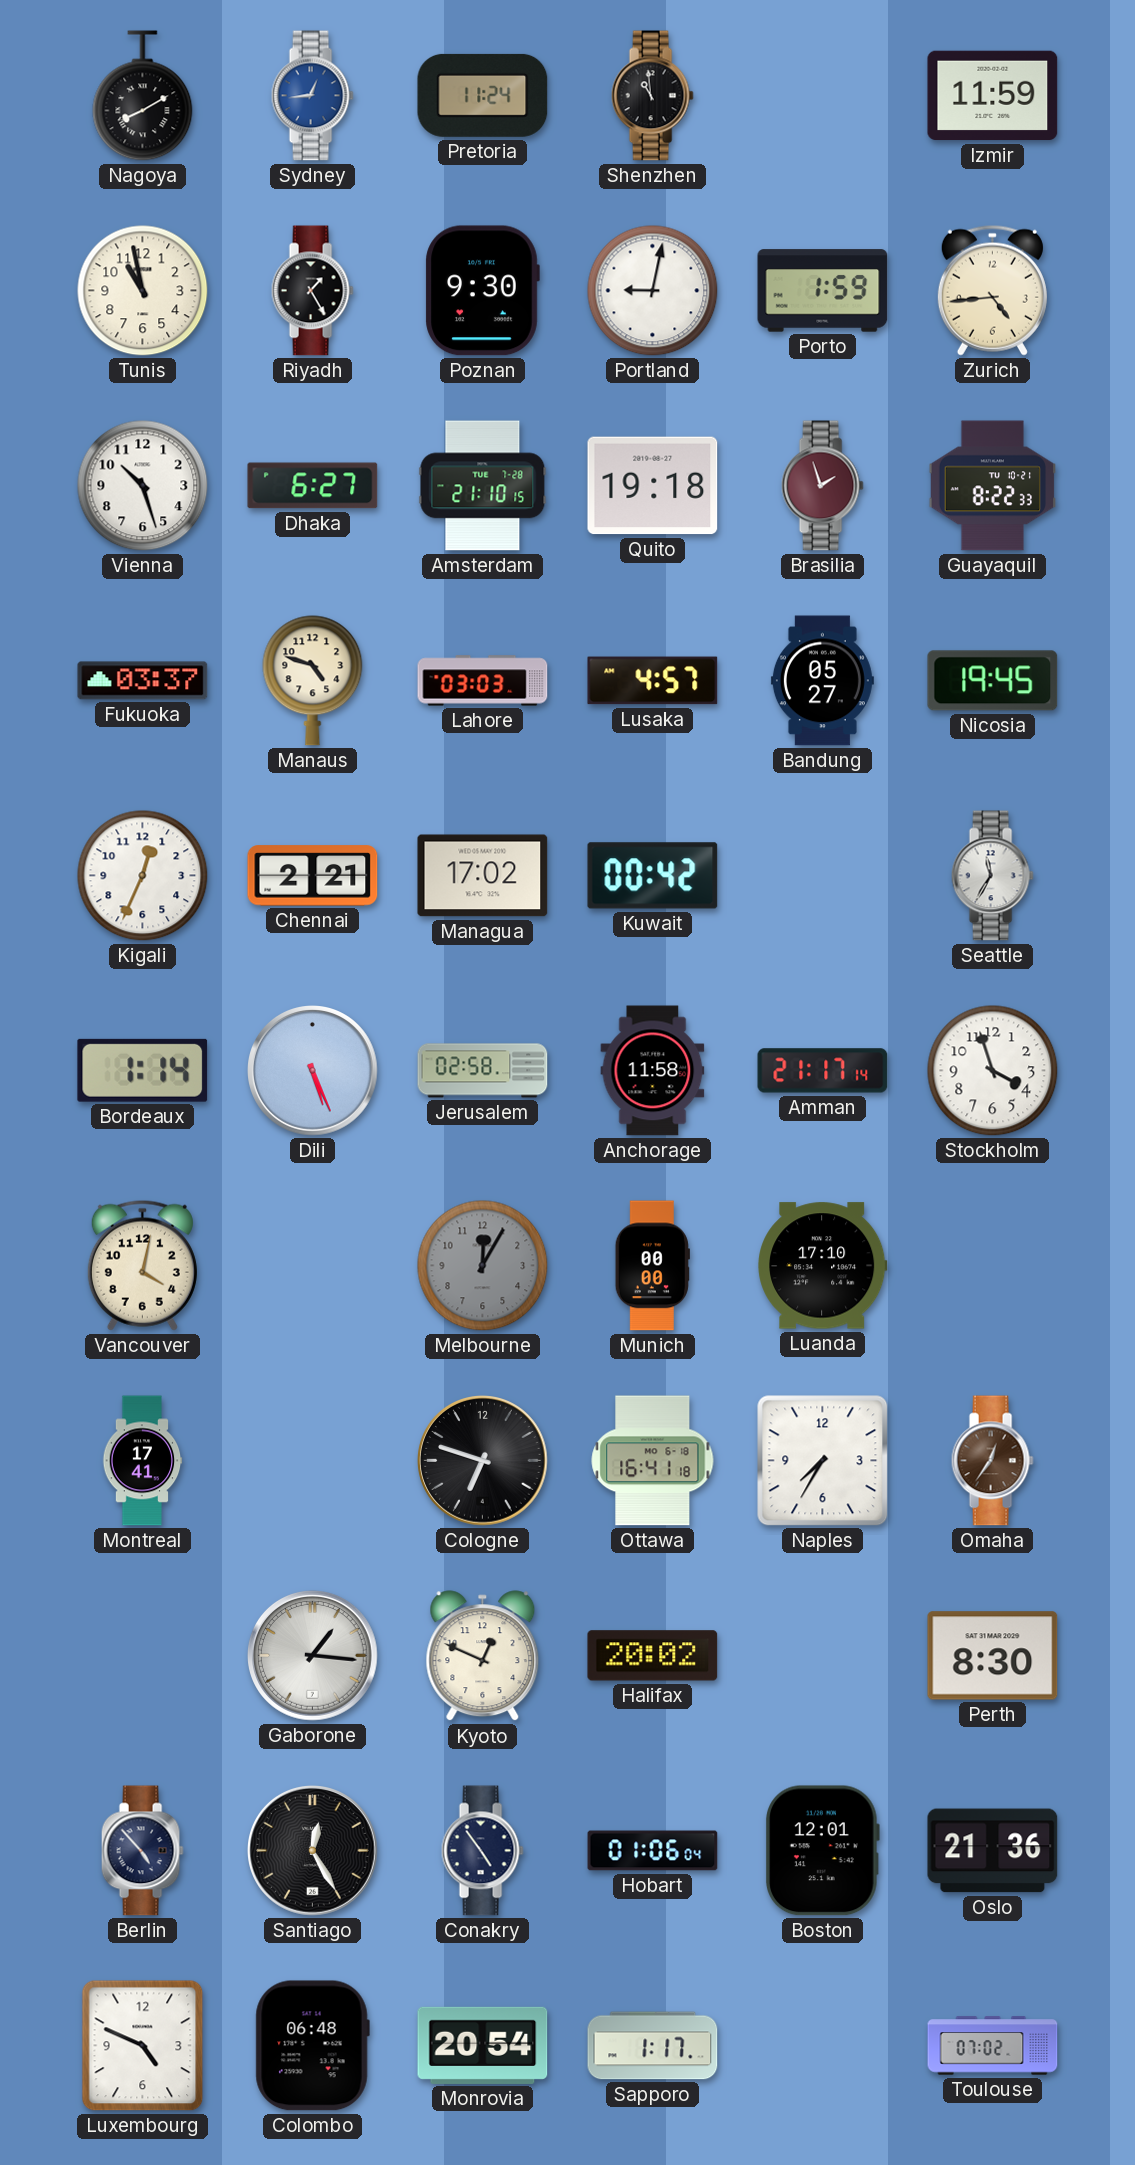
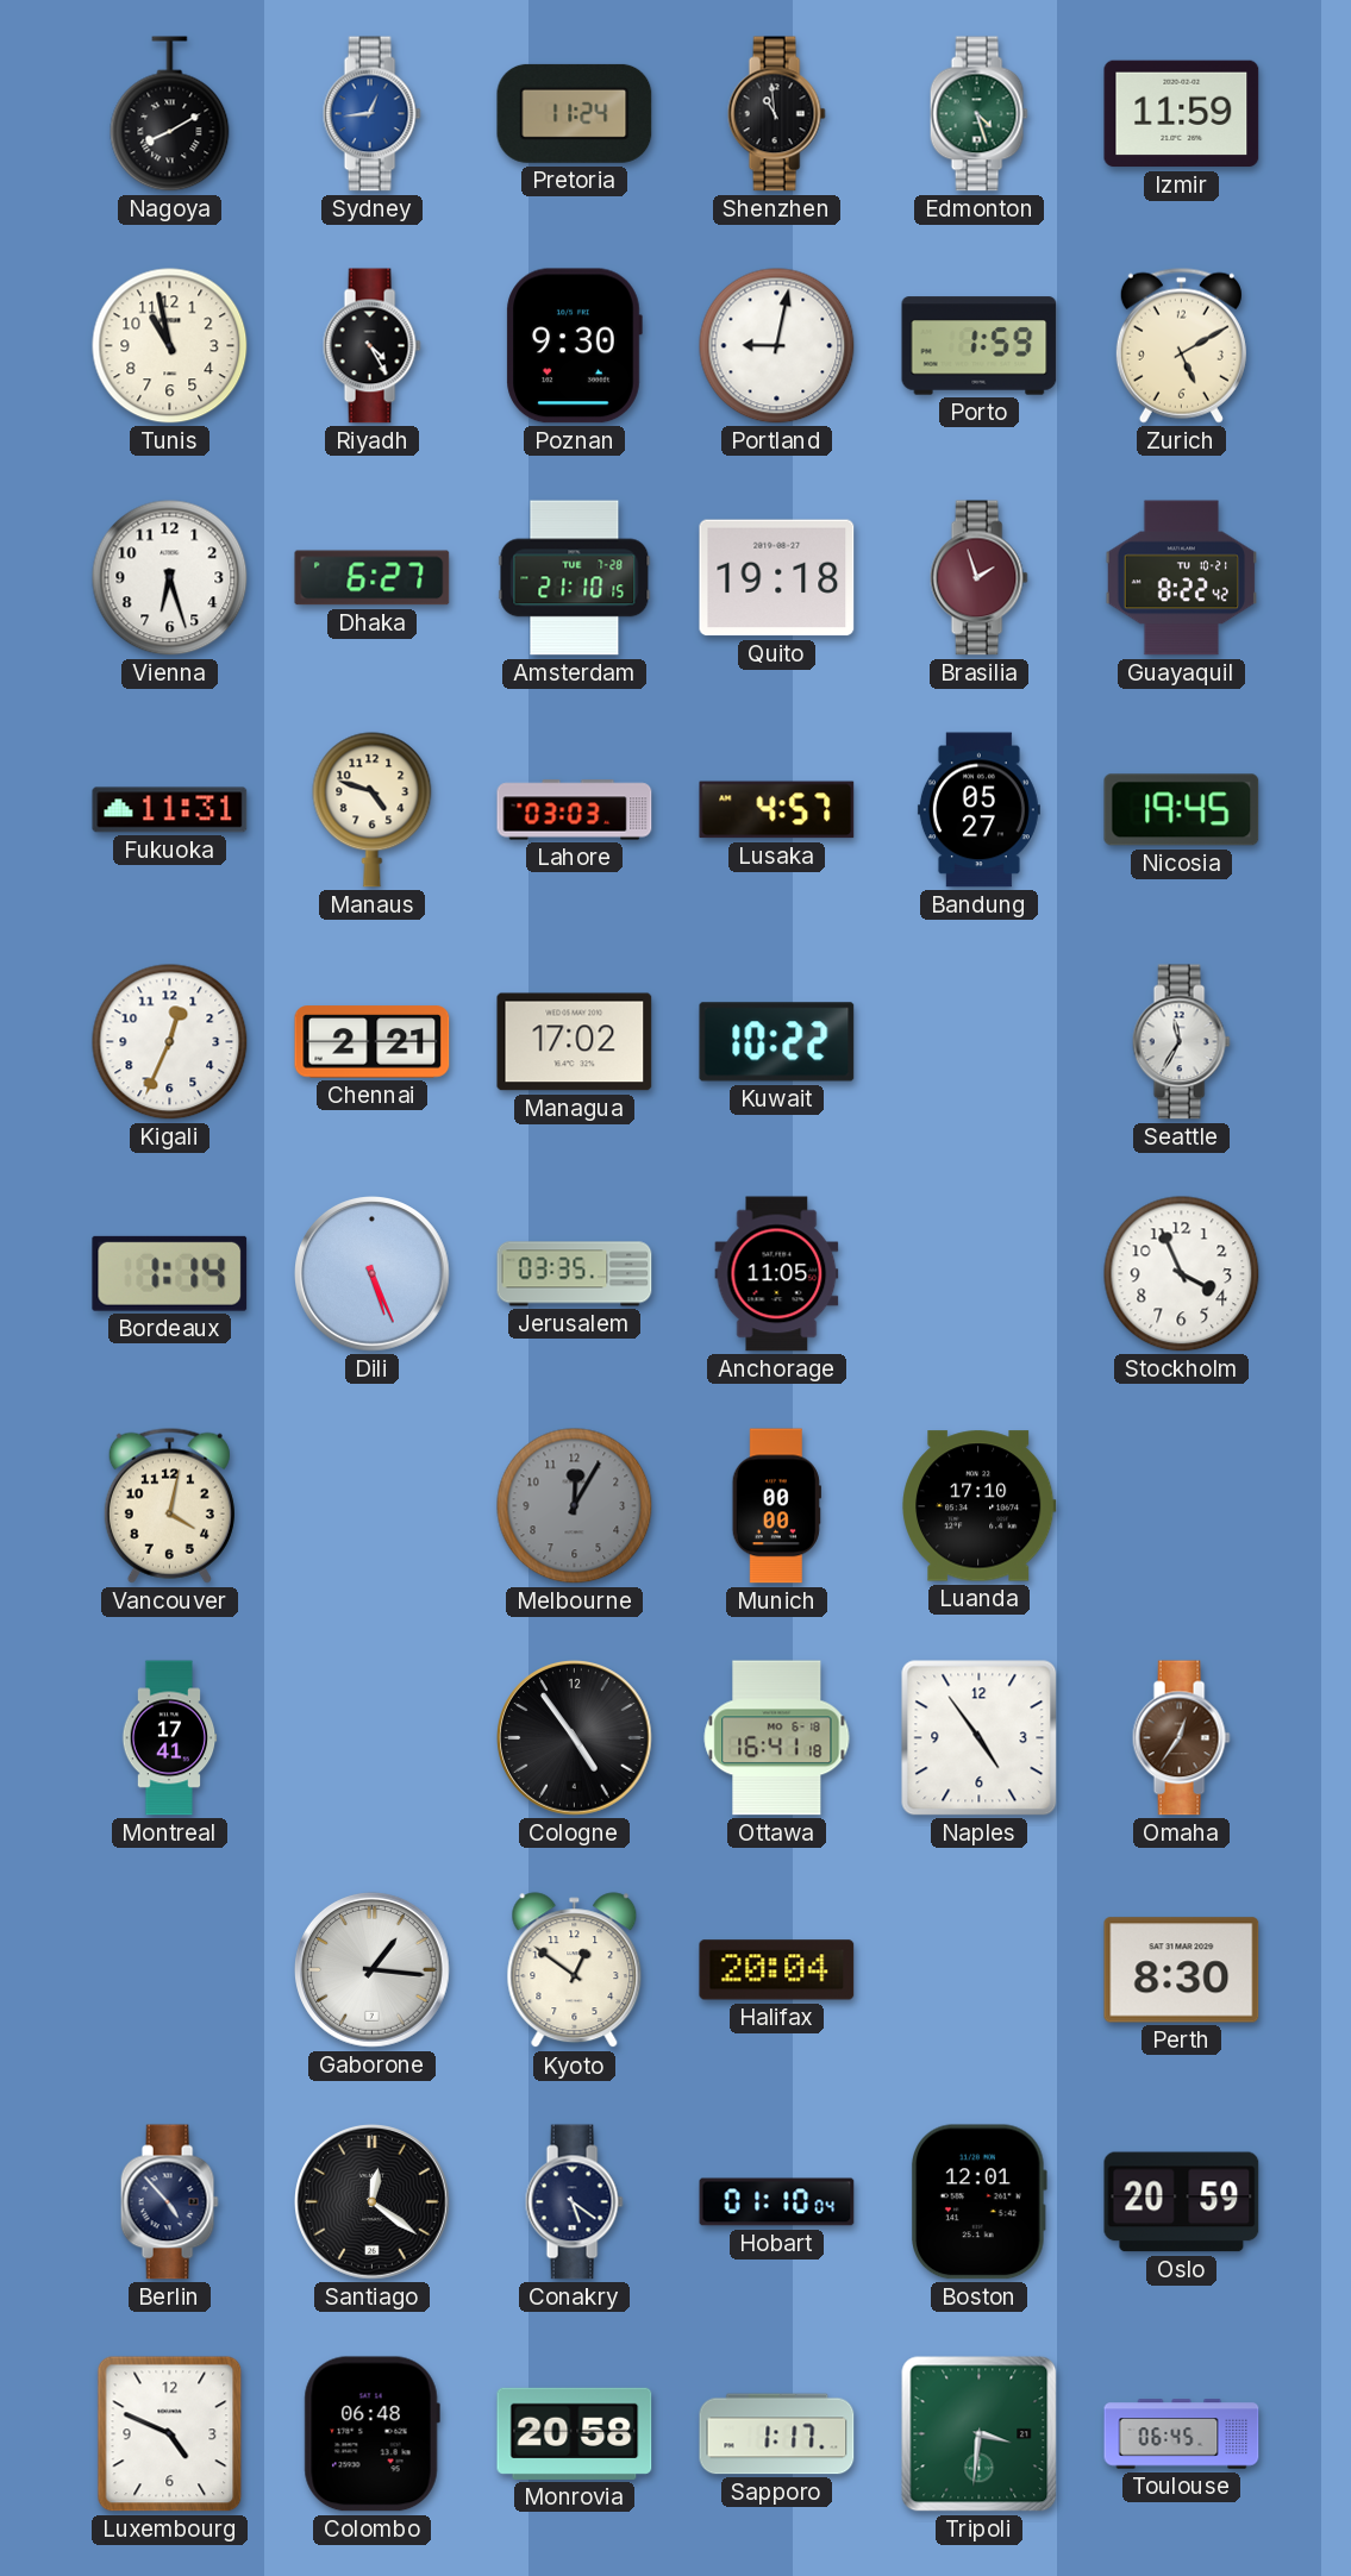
Edmonton: none -> 4:27
Riyadh: 1:25 -> 4:25
Zurich: 4:44 -> 5:10
Vienna: 10:27 -> 6:27
Guayaquil: 8:22:33 -> 8:22:42
Fukuoka: 03:37 -> 11:31
Kuwait: 00:42 -> 10:22
Jerusalem: 02:58 -> 03:35
Anchorage: 11:58 -> 11:05
Amman: 21:17 -> none
Stockholm: 3:57 -> 3:56
Cologne: 6:48 -> 4:54
Naples: 7:35 -> 4:54
Kyoto: 12:49 -> 12:51
Halifax: 20:02 -> 20:04
Santiago: 12:25 -> 12:21
Conakry: 4:54 -> 5:21
Hobart: 01:06 -> 01:10
Oslo: 21:36 -> 20:59
Monrovia: 20:54 -> 20:58
Tripoli: none -> 3:31
Toulouse: 07:02 -> 06:45
